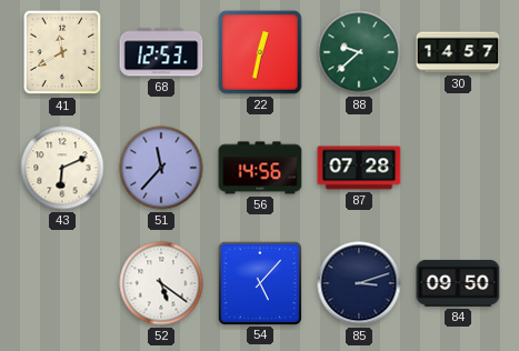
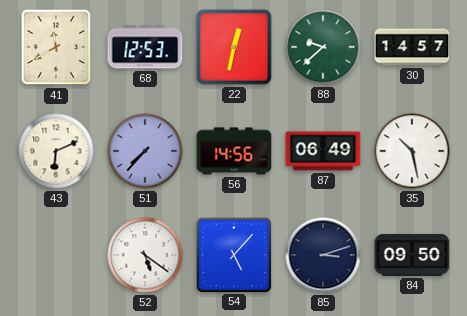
51: 11:37 -> 7:37
87: 07:28 -> 06:49
35: none -> 10:28
